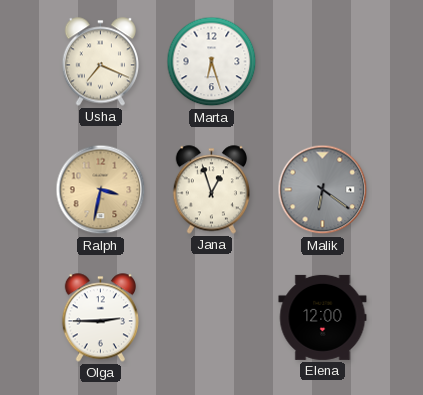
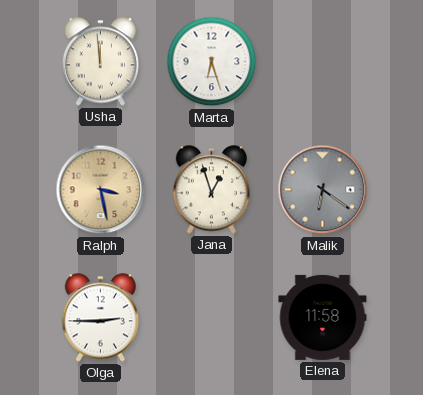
Usha: 7:19 -> 11:59
Ralph: 3:32 -> 3:28
Elena: 12:00 -> 11:58
